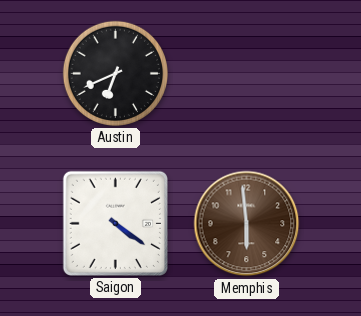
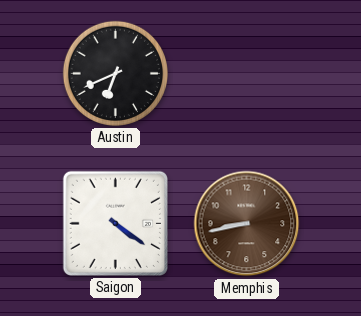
Memphis: 5:59 -> 8:43
